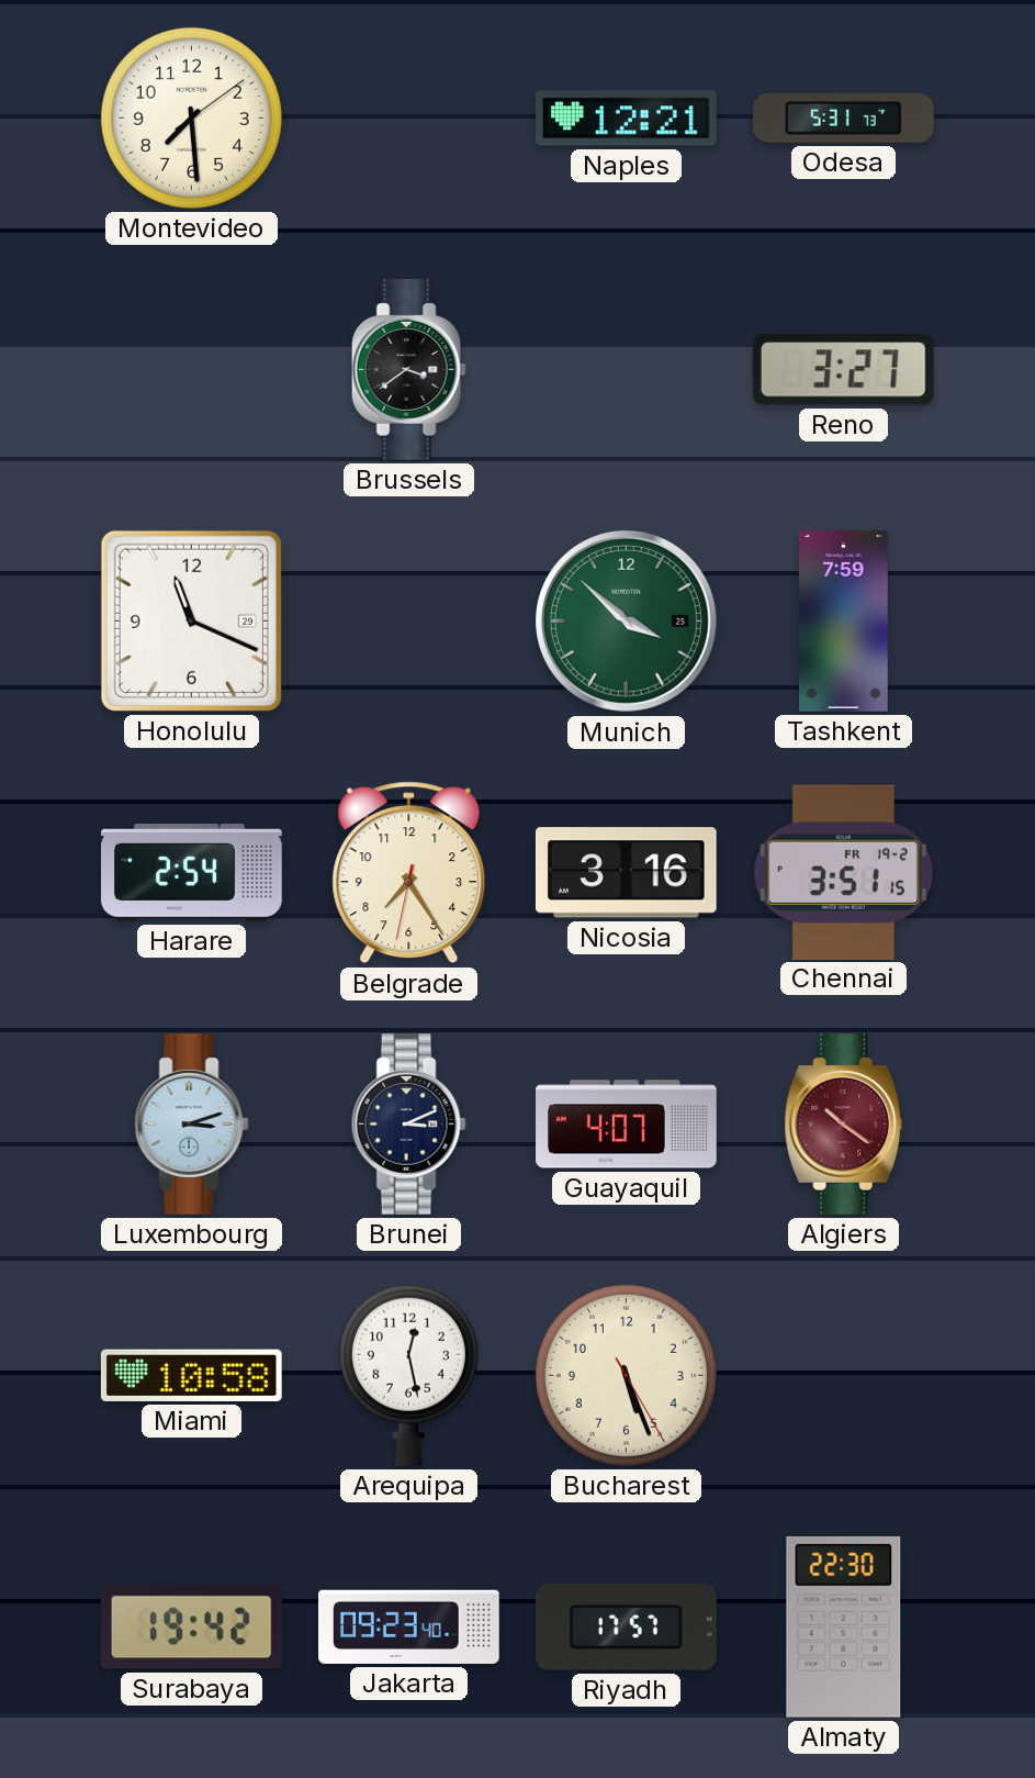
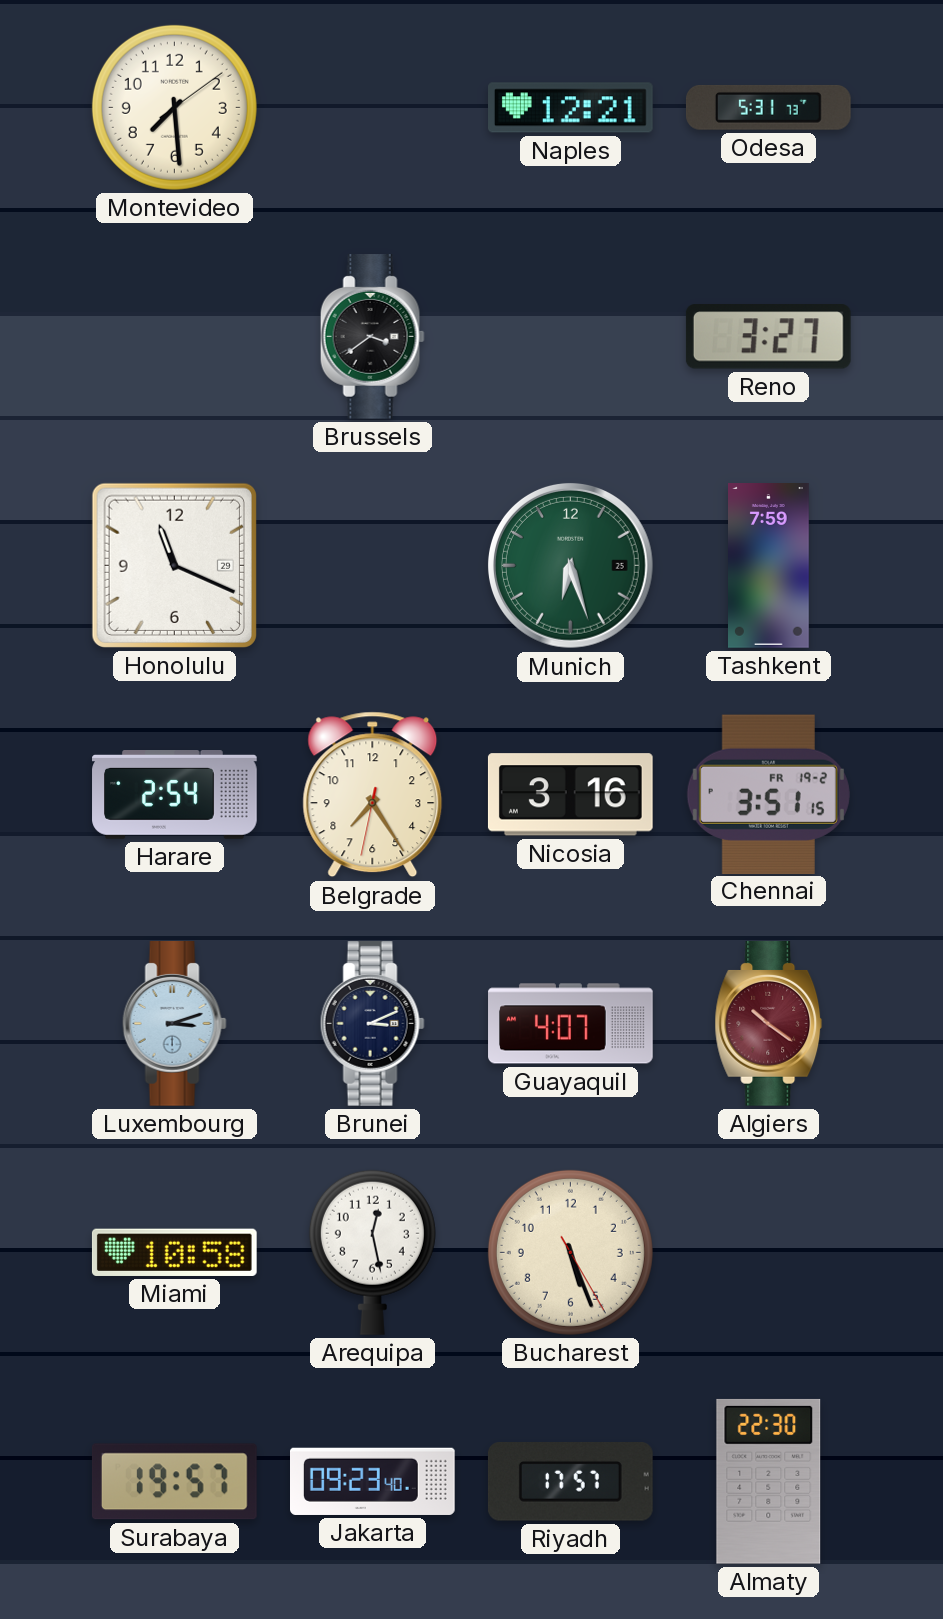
Munich: 3:52 -> 6:27
Surabaya: 19:42 -> 19:57
